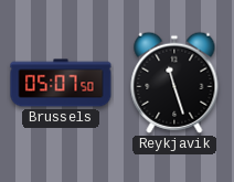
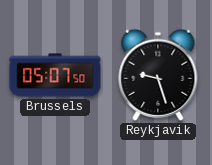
Reykjavik: 11:27 -> 9:27
